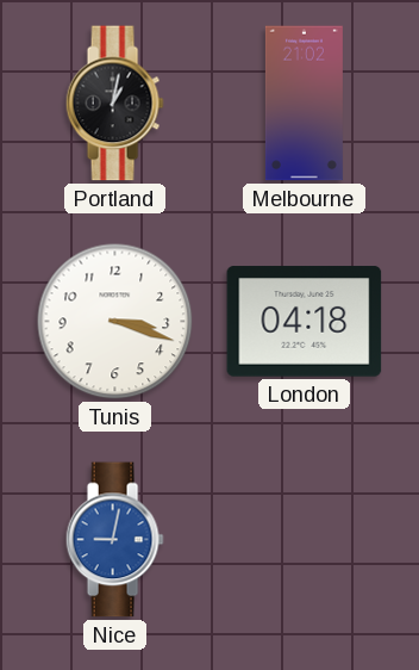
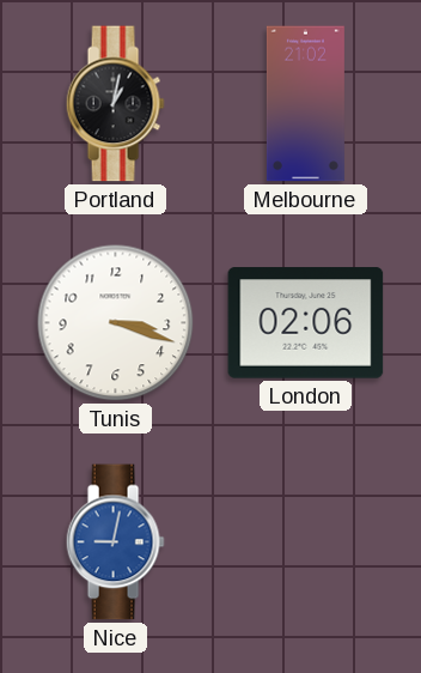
London: 04:18 -> 02:06
